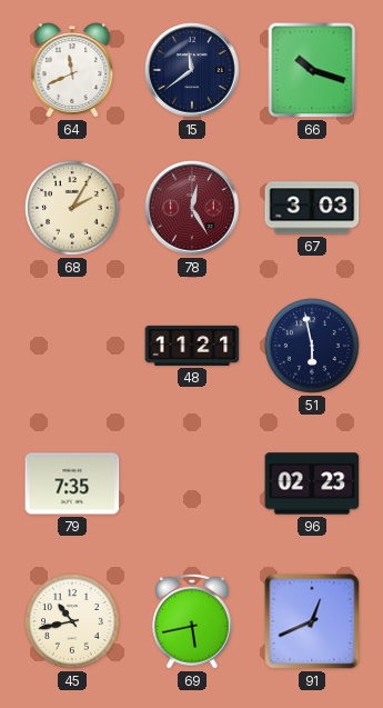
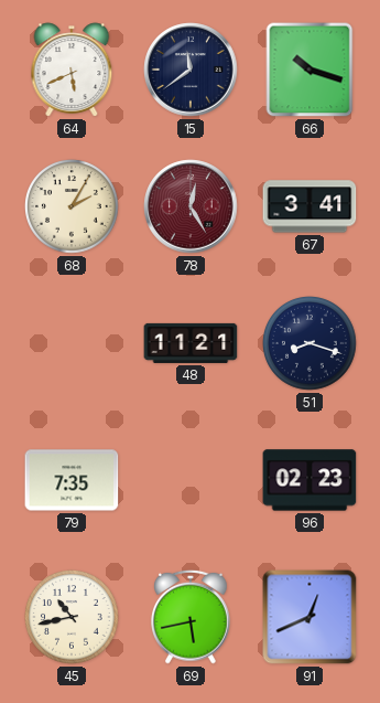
64: 11:41 -> 5:41
67: 3:03 -> 3:41
51: 5:58 -> 8:18
